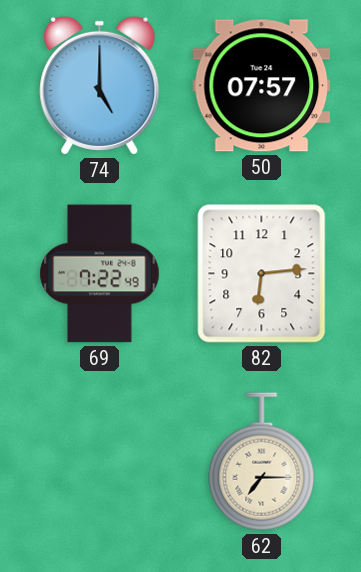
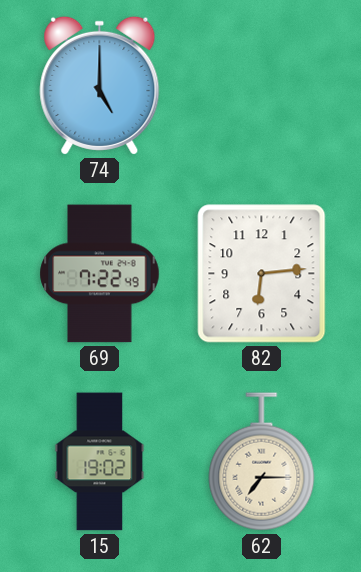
50: 07:57 -> none
15: none -> 19:02
